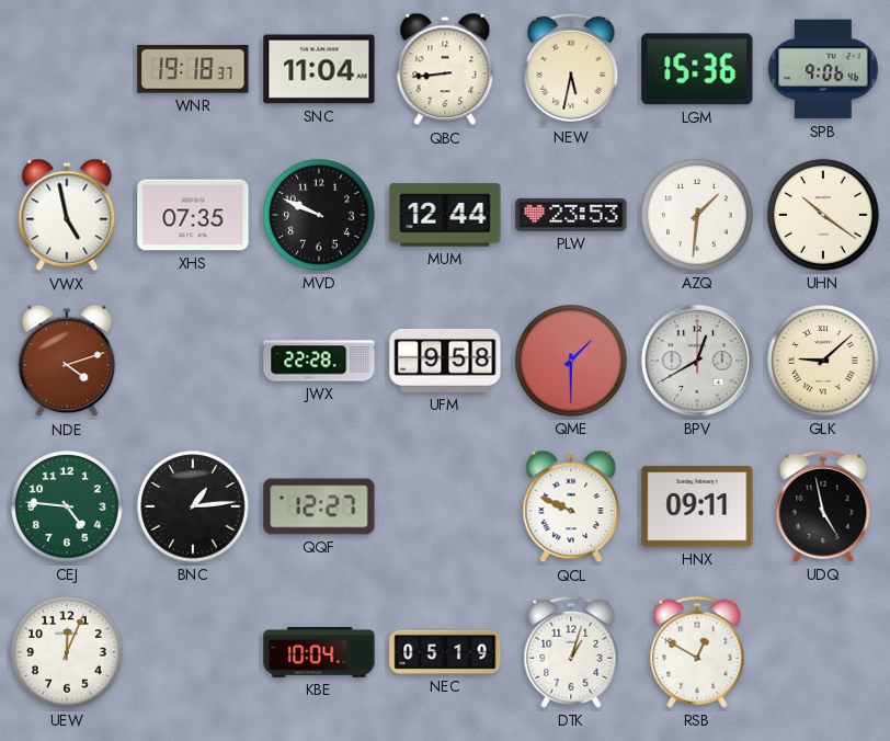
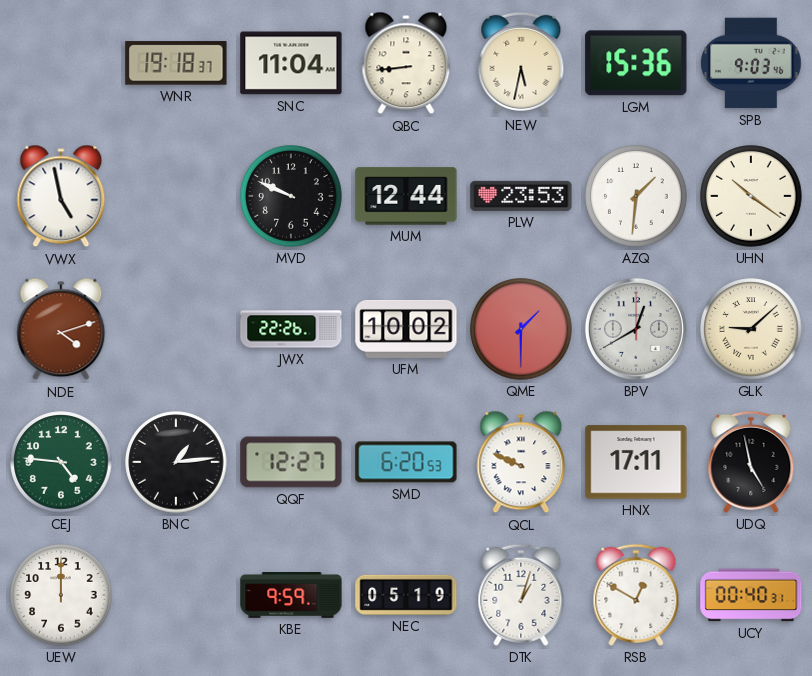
SPB: 9:06 -> 9:03
XHS: 07:35 -> none
JWX: 22:28 -> 22:26
UFM: 9:58 -> 10:02
SMD: none -> 6:20
HNX: 09:11 -> 17:11
UEW: 12:04 -> 12:00
KBE: 10:04 -> 9:59
UCY: none -> 00:40
